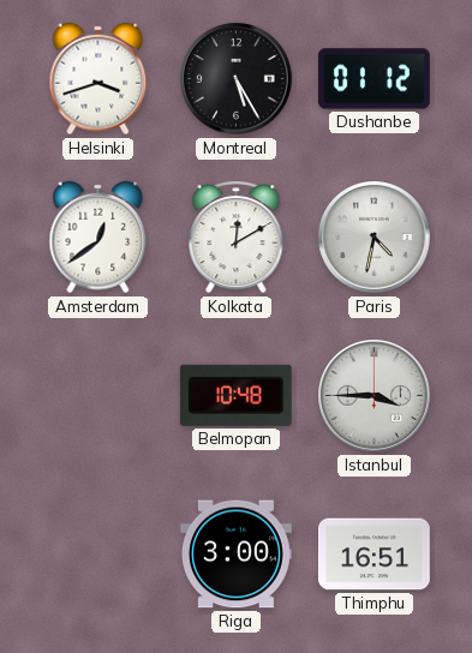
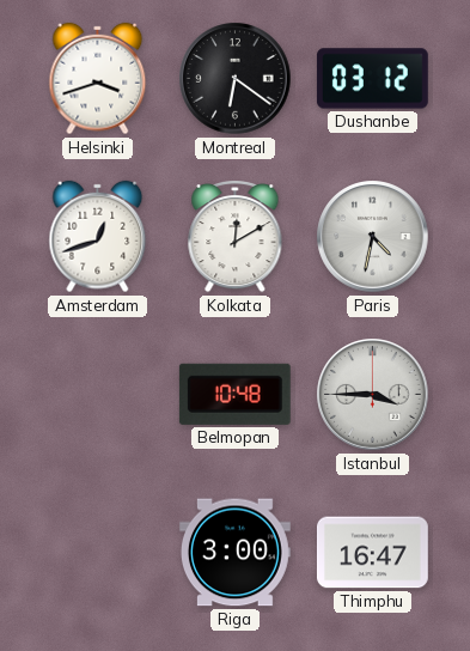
Montreal: 5:25 -> 6:21
Dushanbe: 01:12 -> 03:12
Amsterdam: 12:39 -> 12:42
Thimphu: 16:51 -> 16:47
